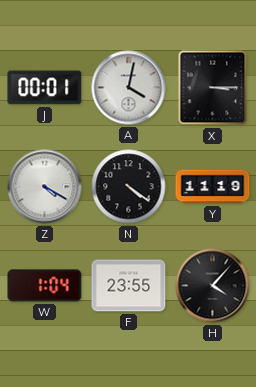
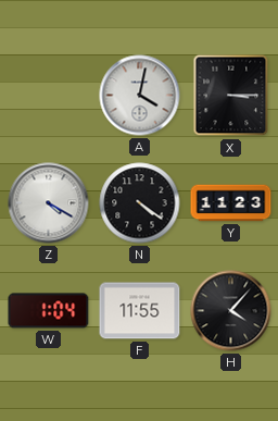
J: 00:01 -> none
Y: 11:19 -> 11:23
F: 23:55 -> 11:55
